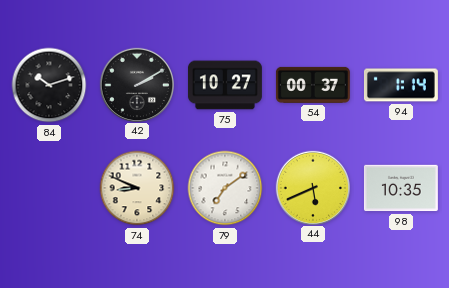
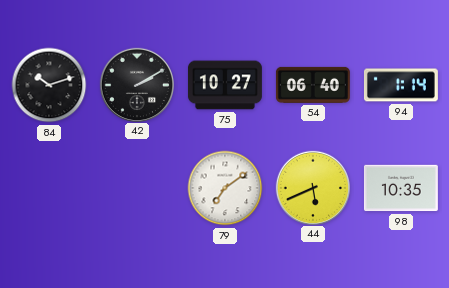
54: 00:37 -> 06:40
74: 8:49 -> none
